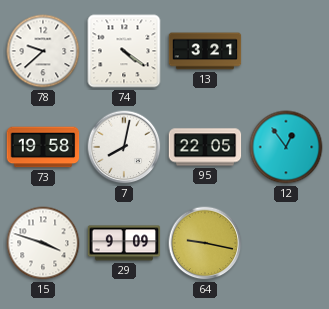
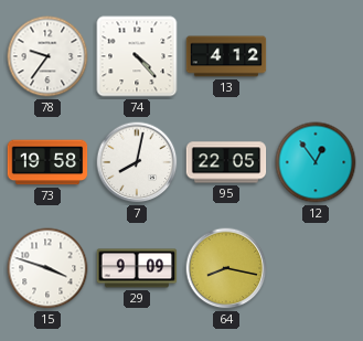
78: 9:38 -> 9:36
74: 4:21 -> 4:23
13: 3:21 -> 4:12
64: 9:17 -> 8:17
